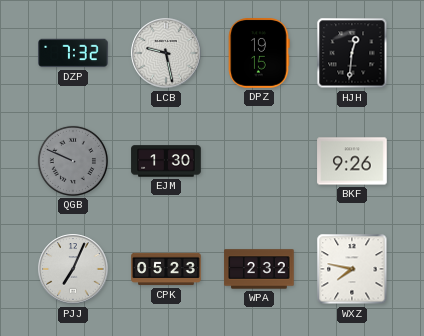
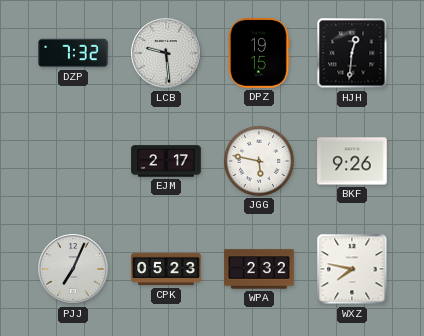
LCB: 9:28 -> 9:29
QGB: 9:49 -> none
EJM: 1:30 -> 2:17
JGG: none -> 5:47
